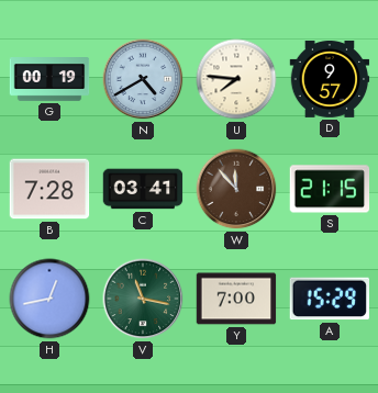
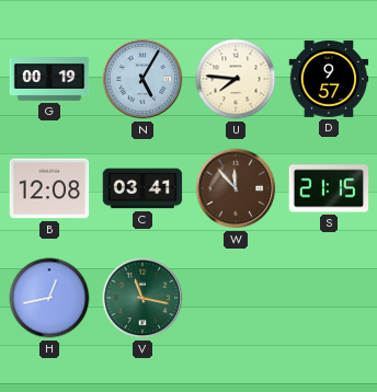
N: 4:40 -> 5:05
B: 7:28 -> 12:08
Y: 7:00 -> none
A: 15:29 -> none
